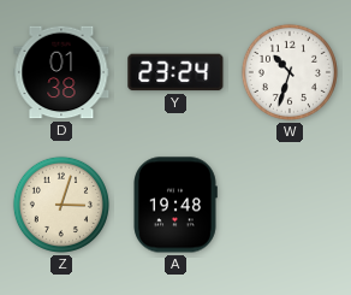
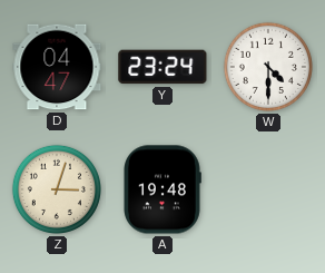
D: 01:38 -> 04:47
W: 10:33 -> 4:30
